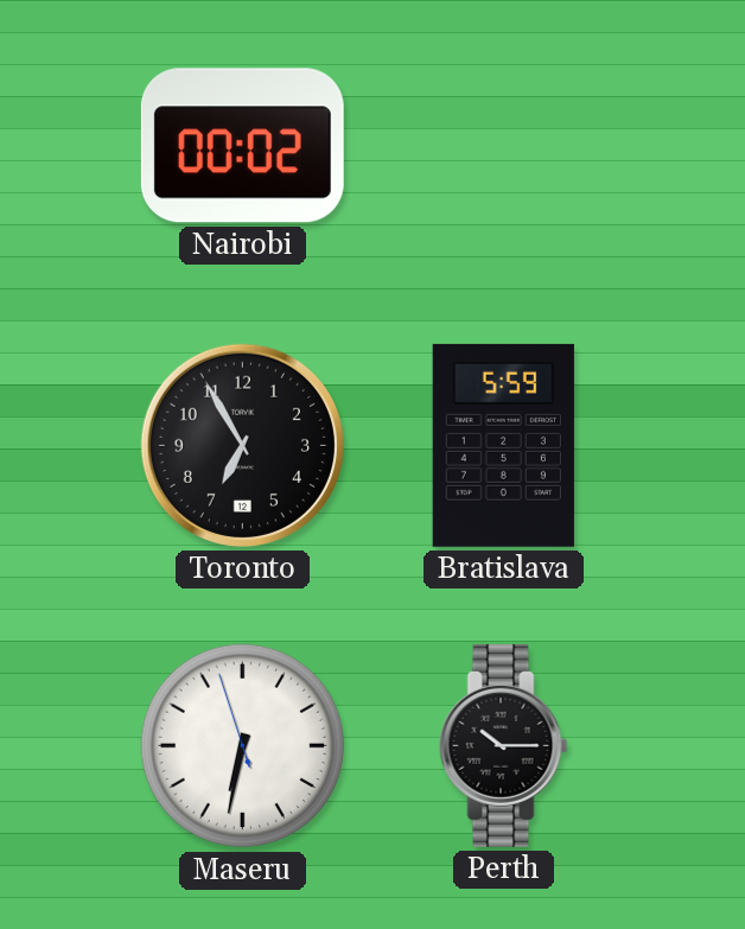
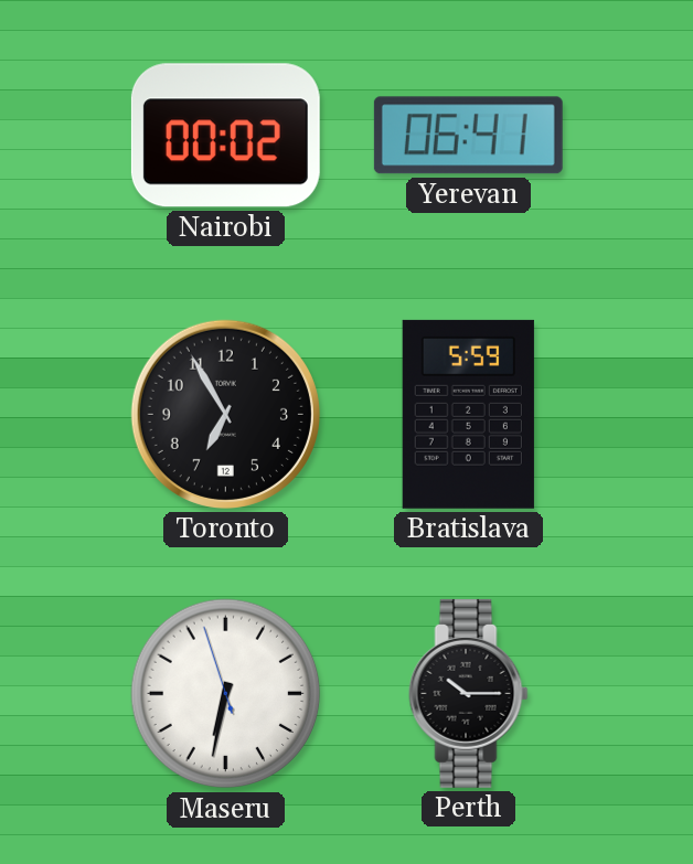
Yerevan: none -> 06:41
